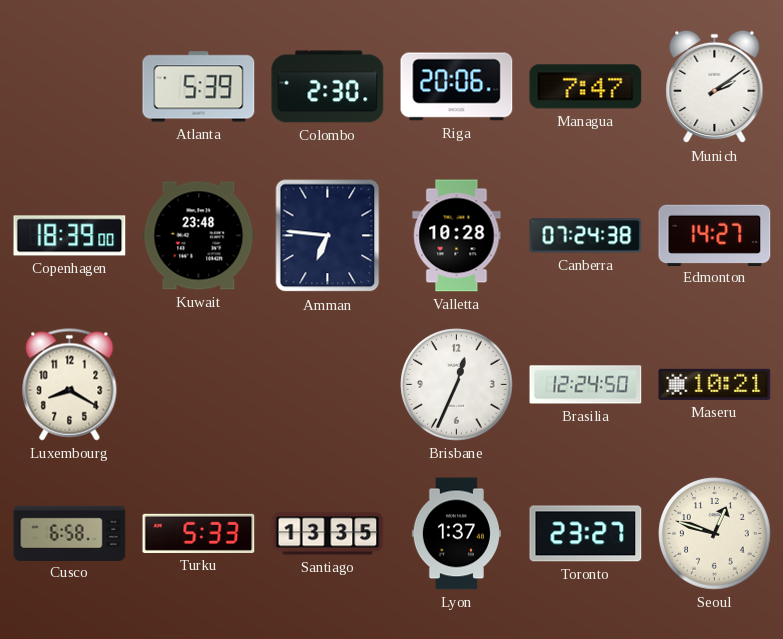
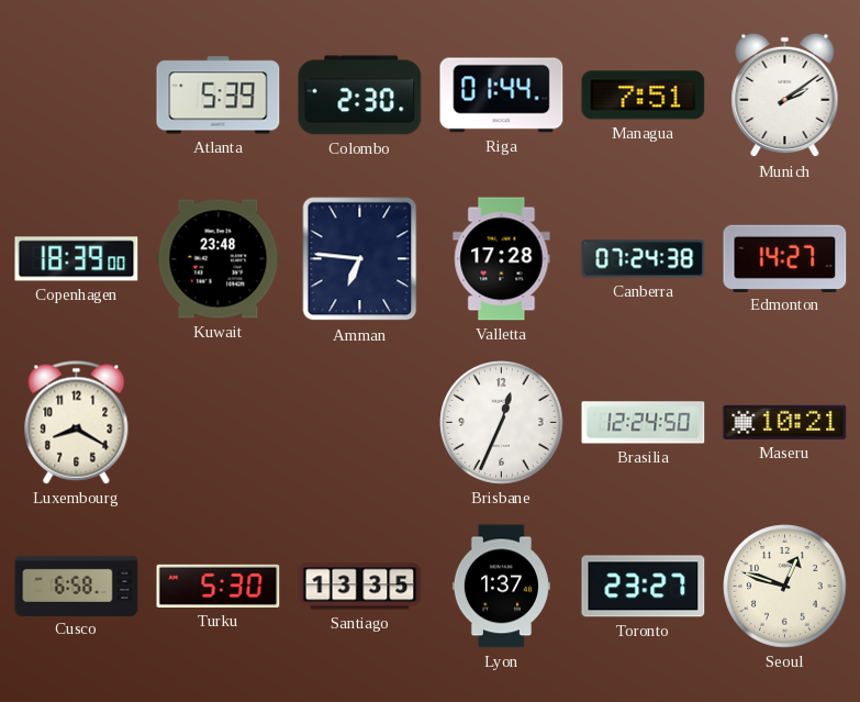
Riga: 20:06 -> 01:44
Managua: 7:47 -> 7:51
Valletta: 10:28 -> 17:28
Turku: 5:33 -> 5:30
